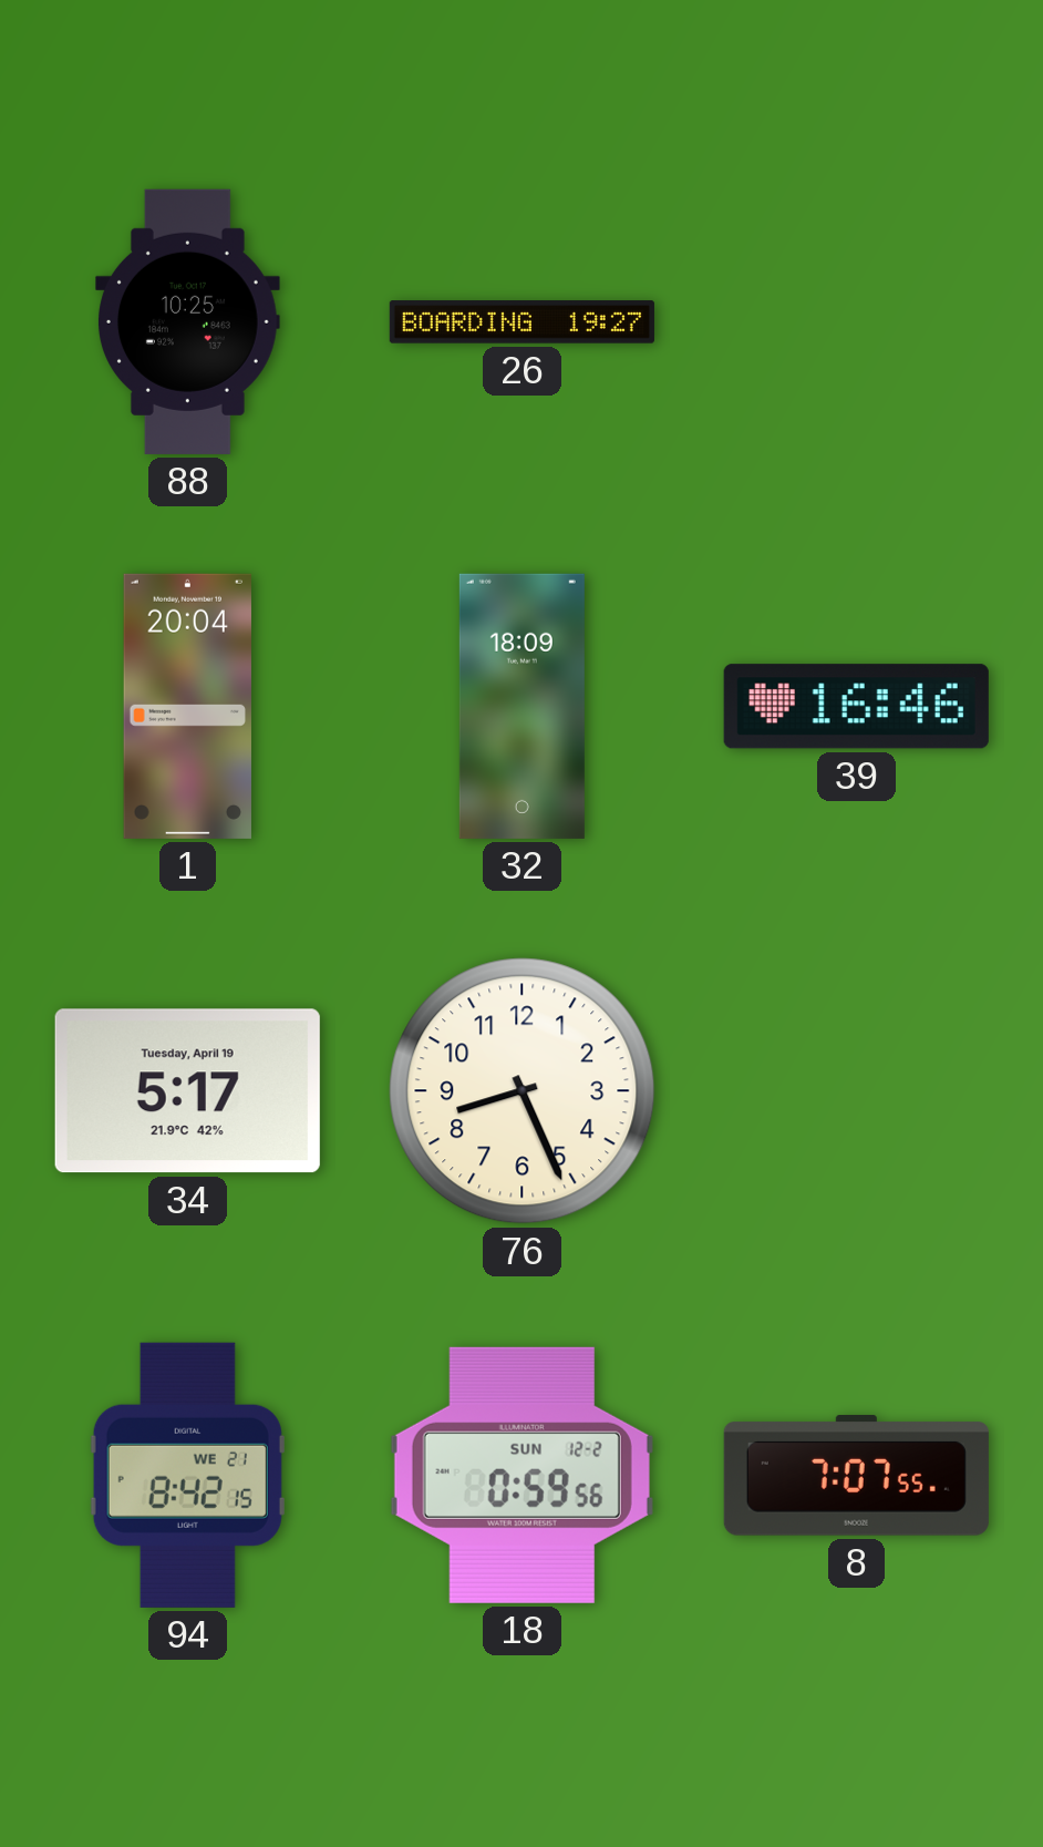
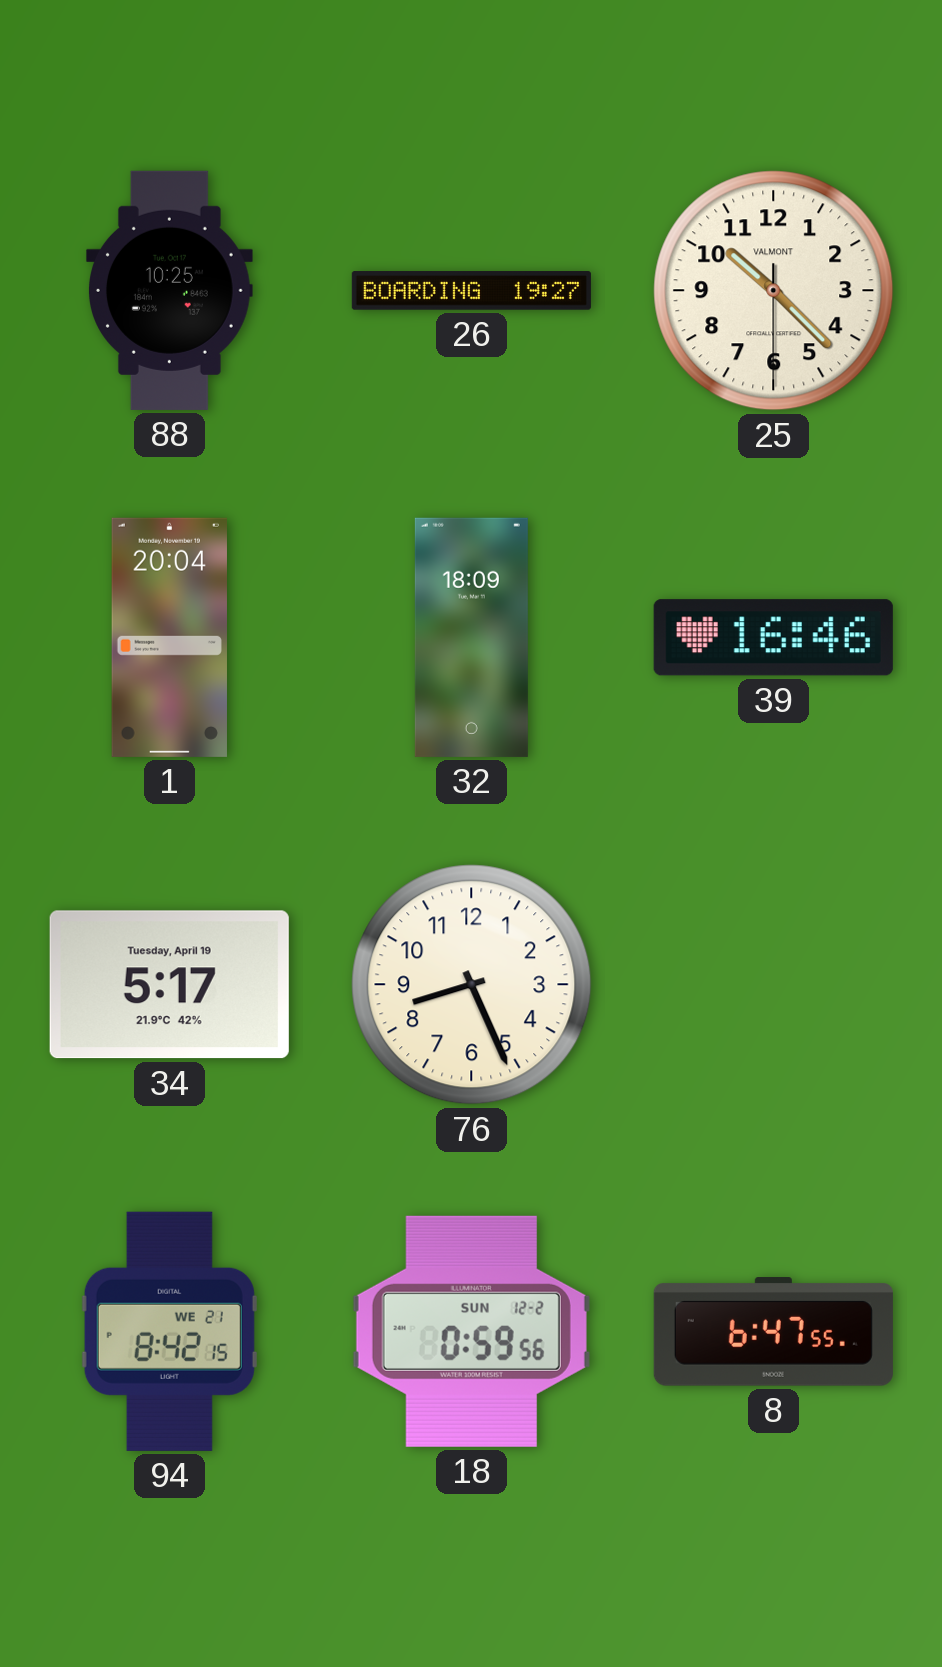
25: none -> 10:22
8: 7:07 -> 6:47
